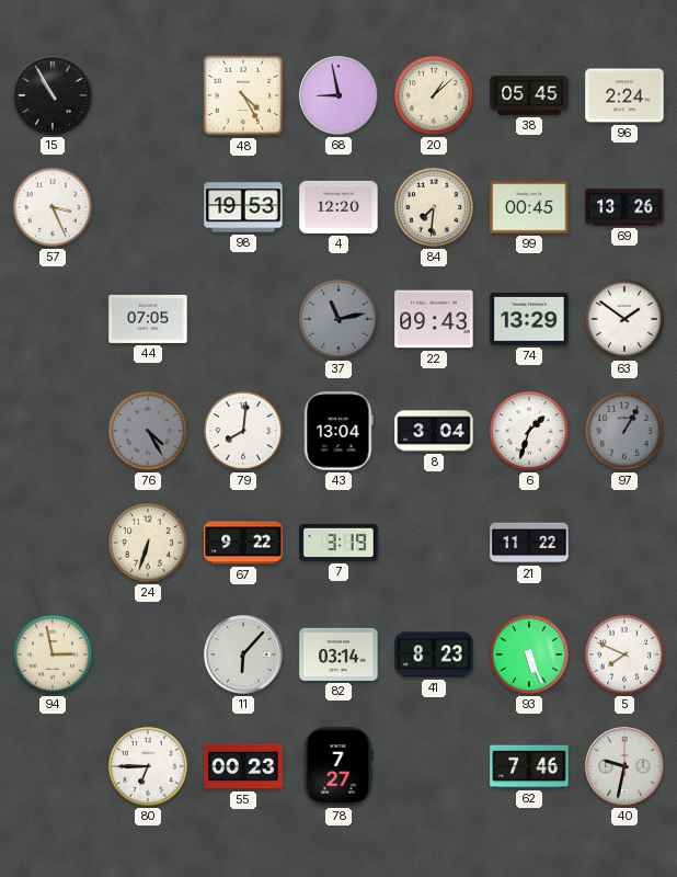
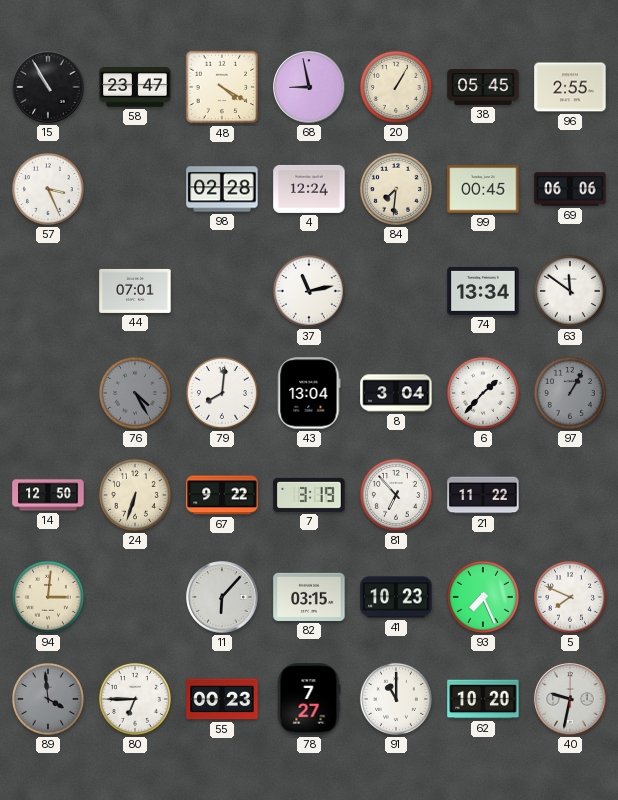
58: none -> 23:47
48: 4:25 -> 4:20
20: 1:08 -> 1:05
96: 2:24 -> 2:55
98: 19:53 -> 02:28
4: 12:20 -> 12:24
69: 13:26 -> 06:06
44: 07:05 -> 07:01
37 dial: grey -> white
22: 09:43 -> none
74: 13:29 -> 13:34
63: 1:51 -> 11:51
6: 1:33 -> 1:37
14: none -> 12:50
81: none -> 6:53
94: 2:58 -> 3:01
82: 03:14 -> 03:15
41: 8:23 -> 10:23
93: 5:26 -> 7:26
89: none -> 3:59
91: none -> 11:00
62: 7:46 -> 10:20
